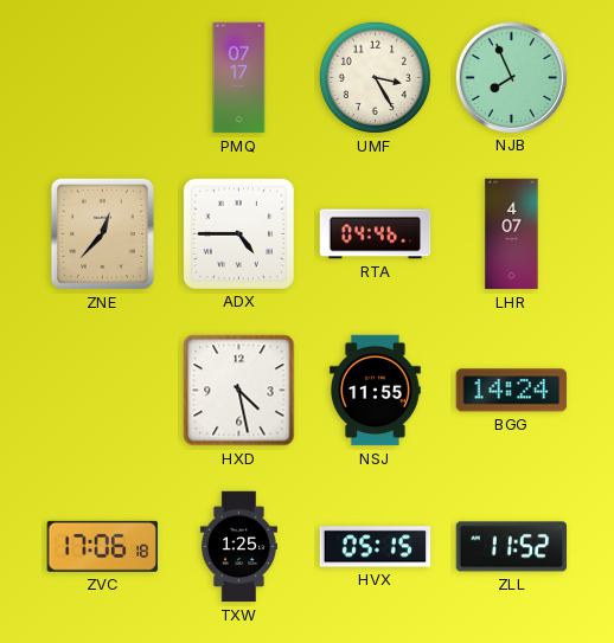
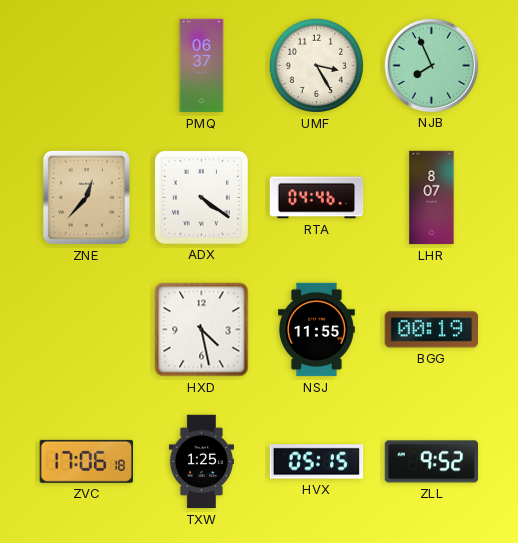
PMQ: 07:17 -> 06:37
ADX: 4:45 -> 4:21
LHR: 4:07 -> 8:07
BGG: 14:24 -> 00:19
ZLL: 11:52 -> 9:52
